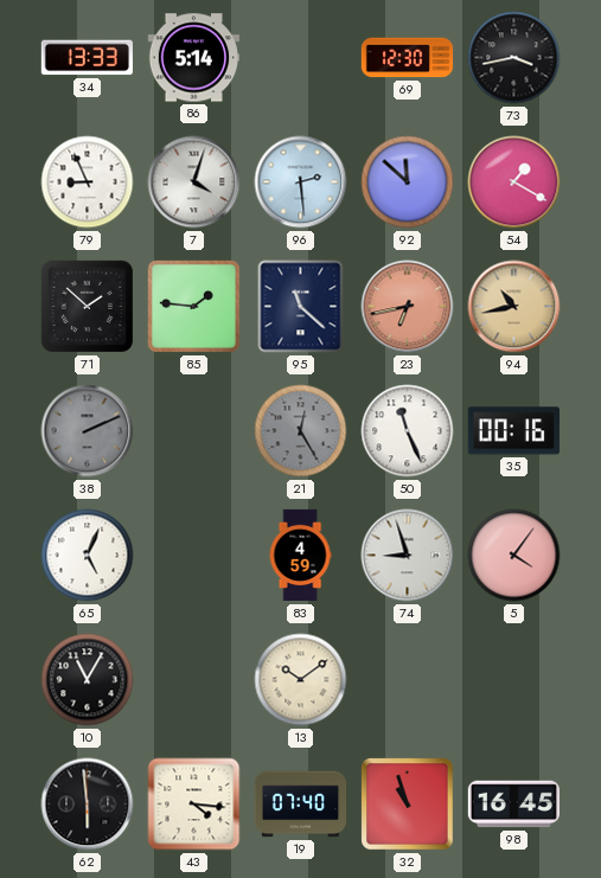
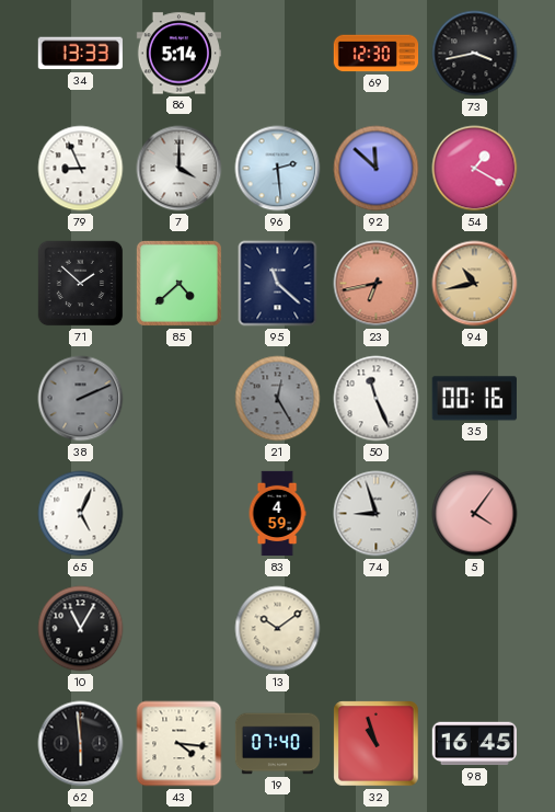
7: 4:03 -> 4:00
85: 1:46 -> 4:38
